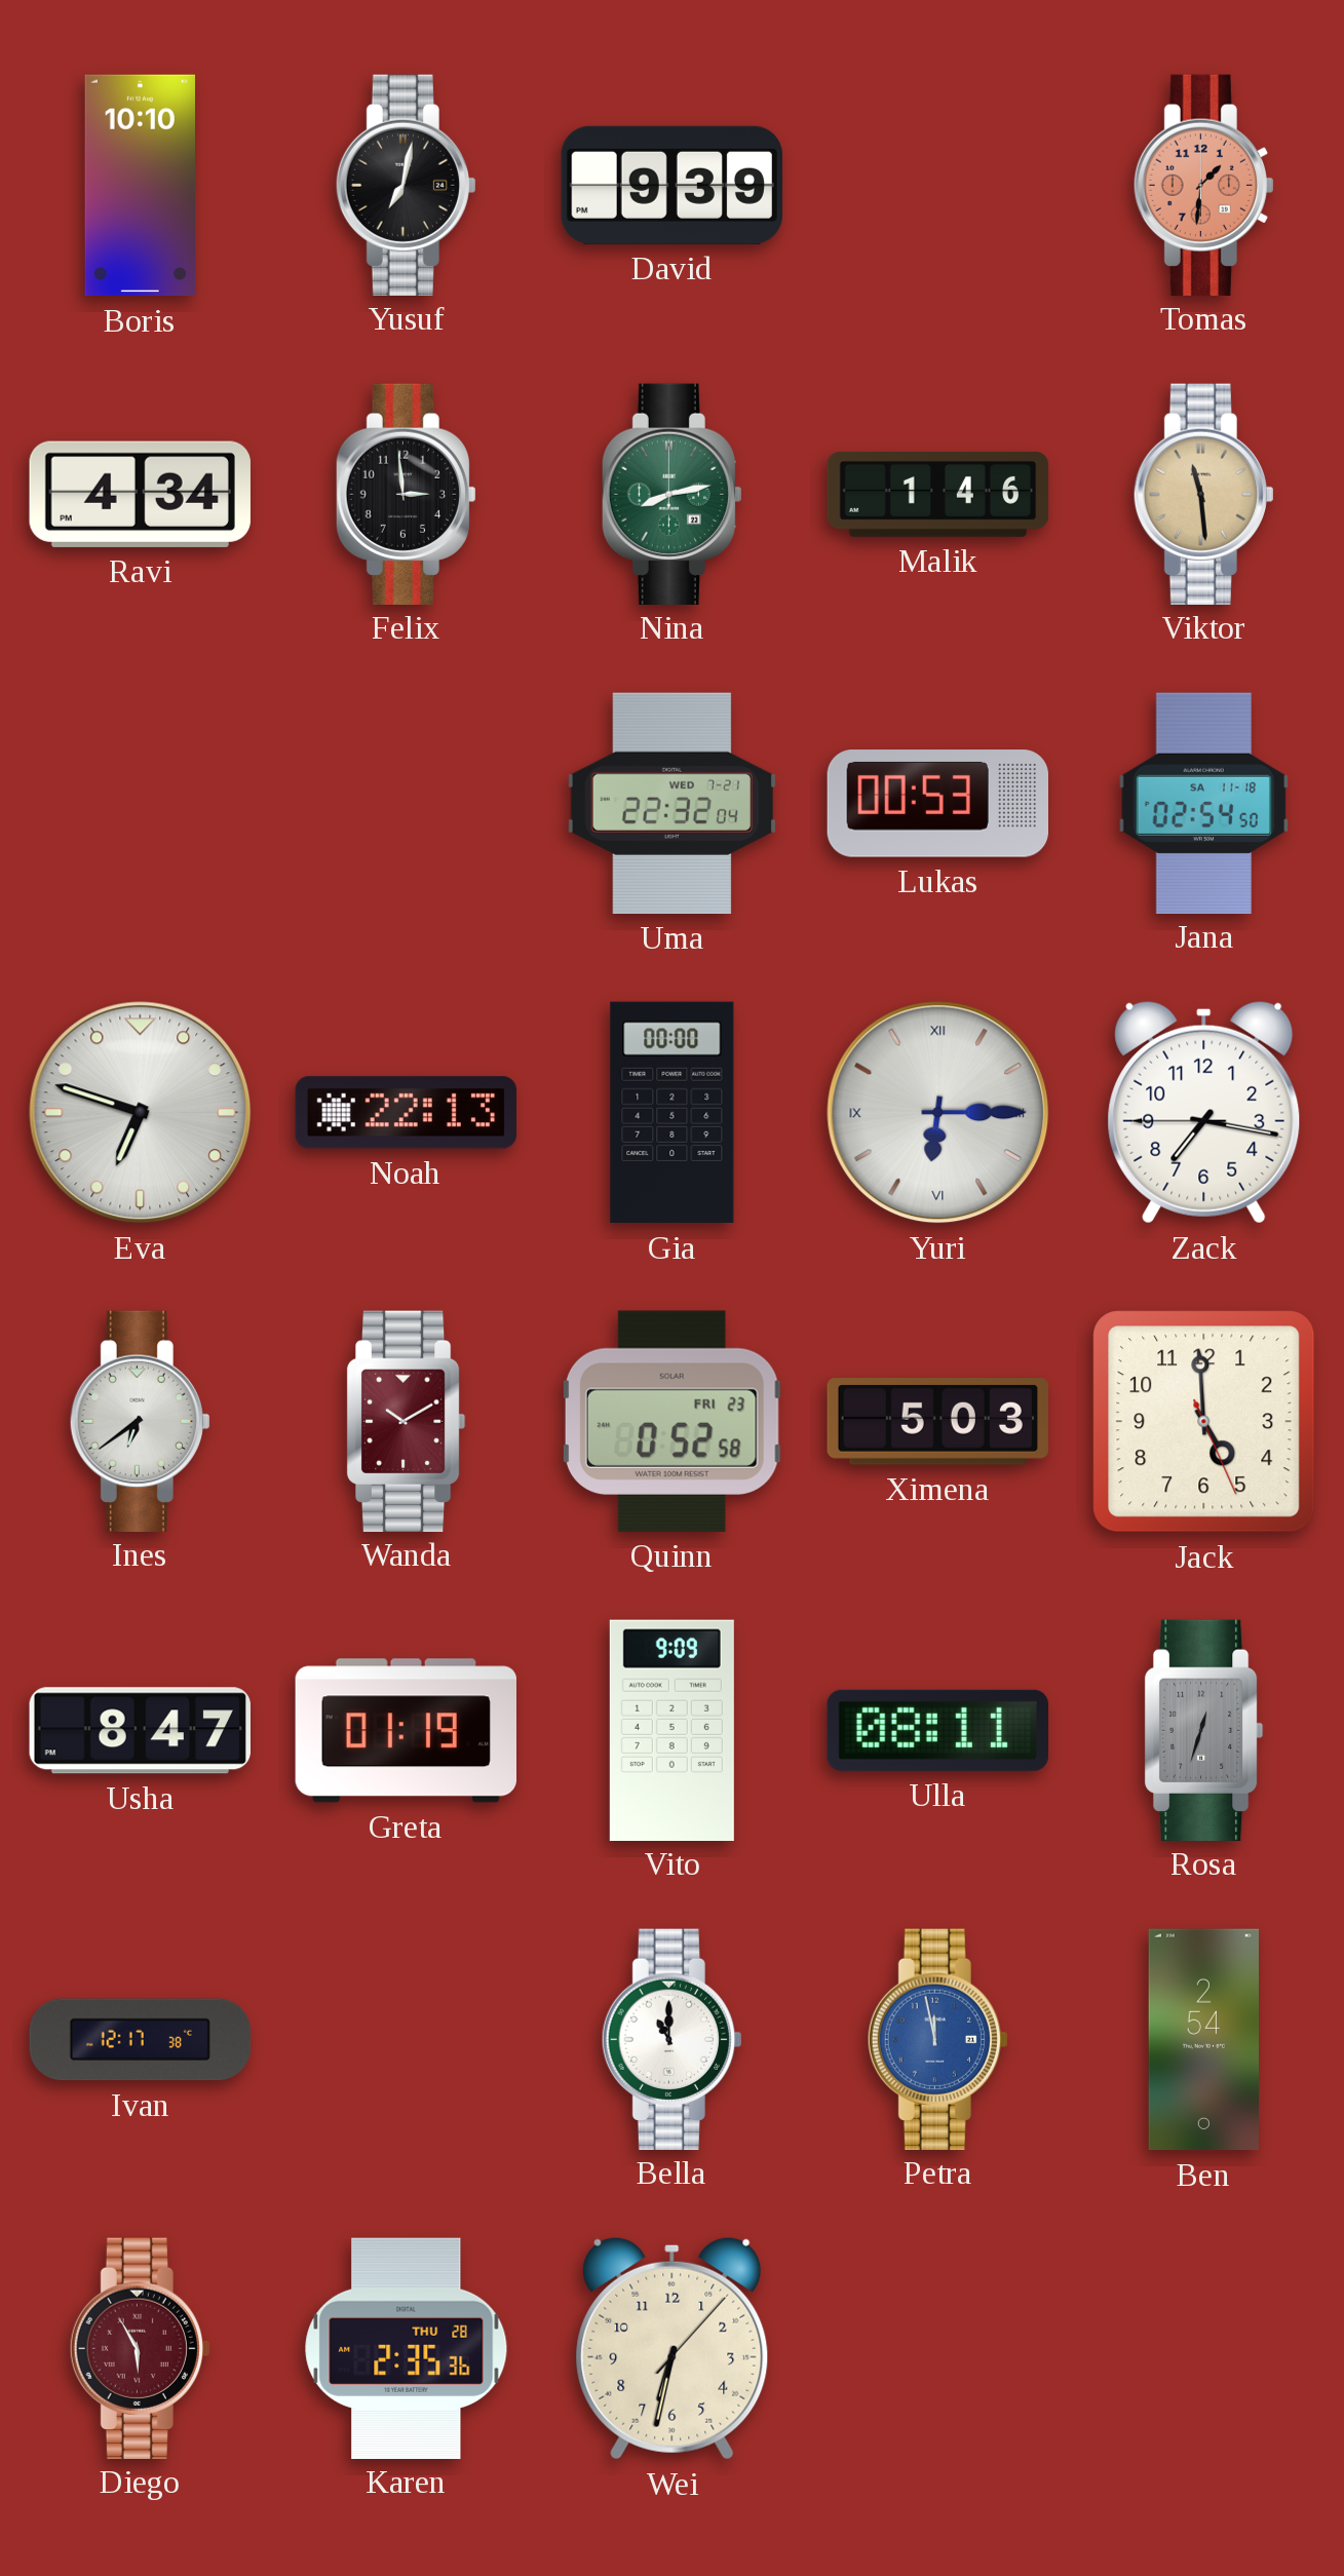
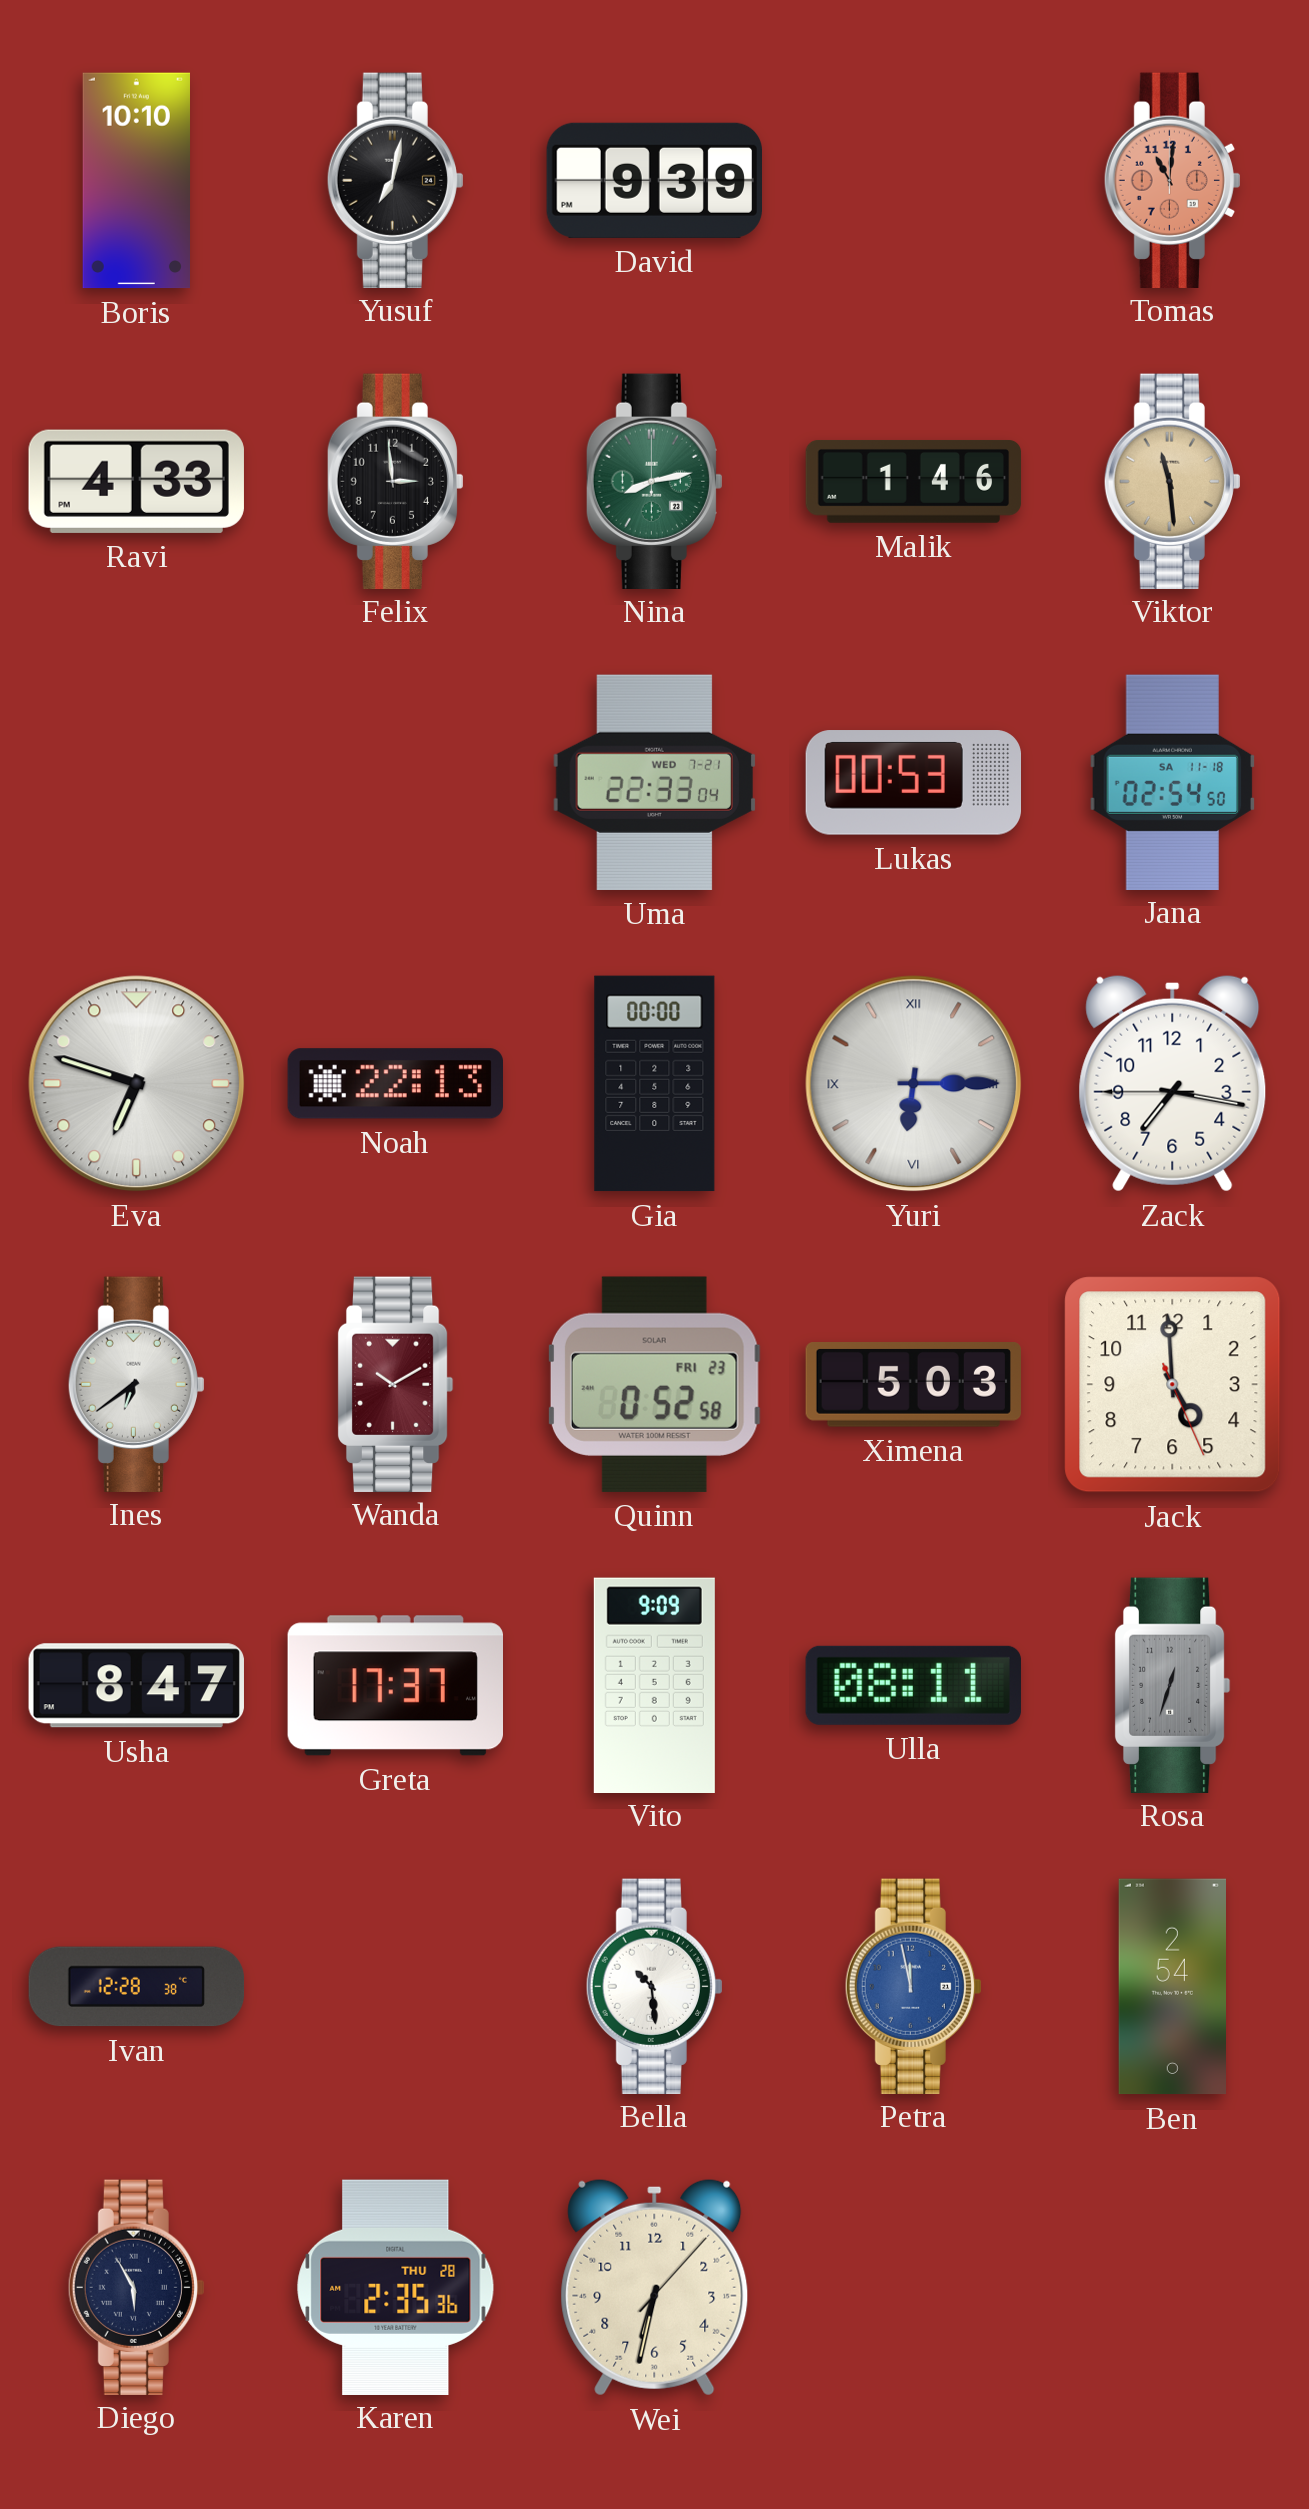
Tomas: 1:31 -> 11:01
Ravi: 4:34 -> 4:33
Uma: 22:32 -> 22:33
Greta: 01:19 -> 17:37
Ivan: 12:17 -> 12:28
Bella: 11:00 -> 10:29
Diego dial: burgundy -> navy
